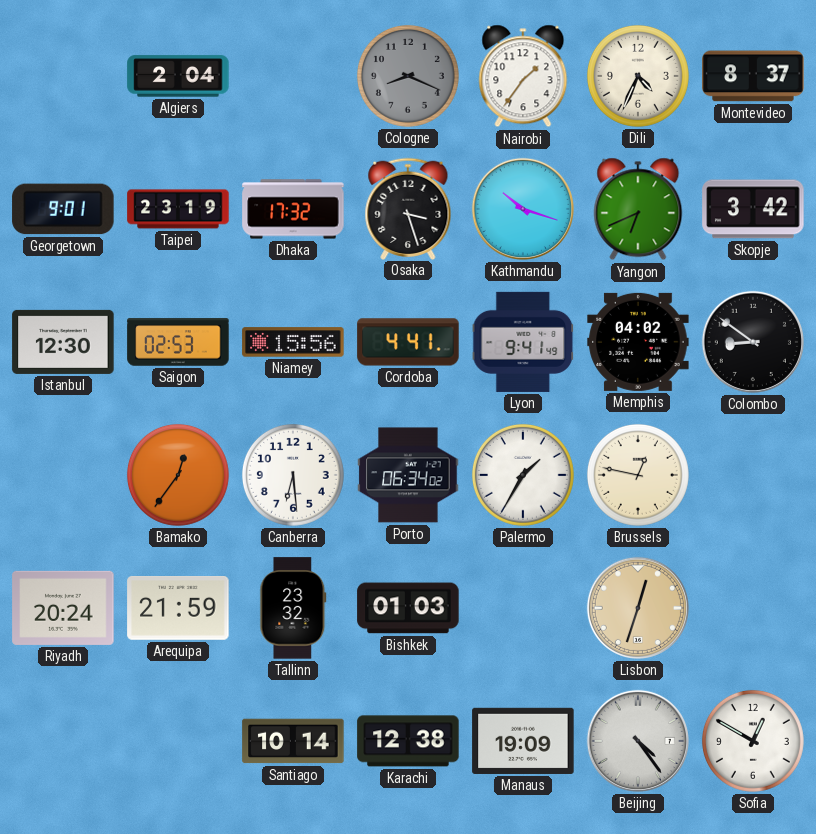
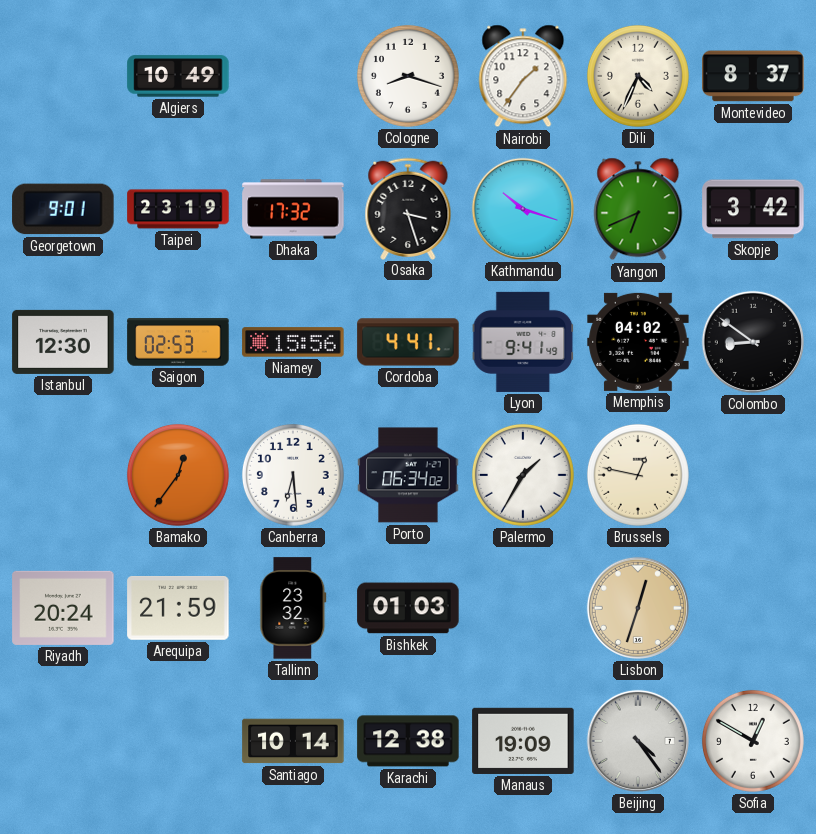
Algiers: 2:04 -> 10:49
Cologne: 8:19 -> 8:18
Cologne dial: grey -> white
